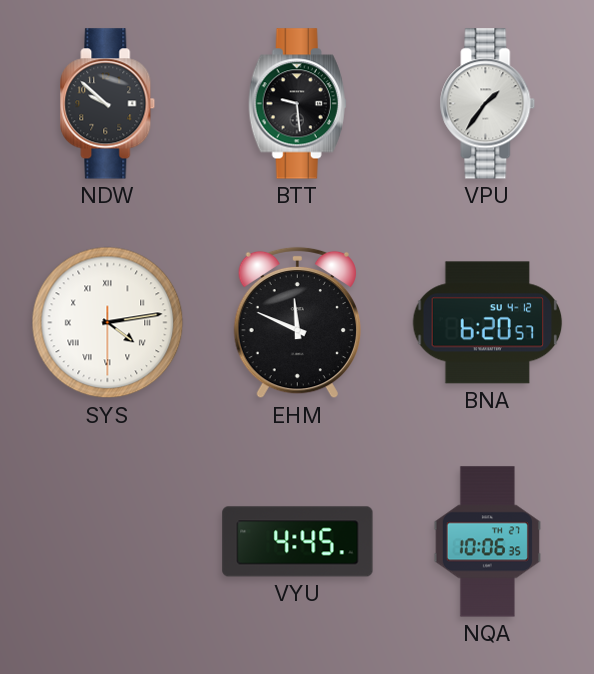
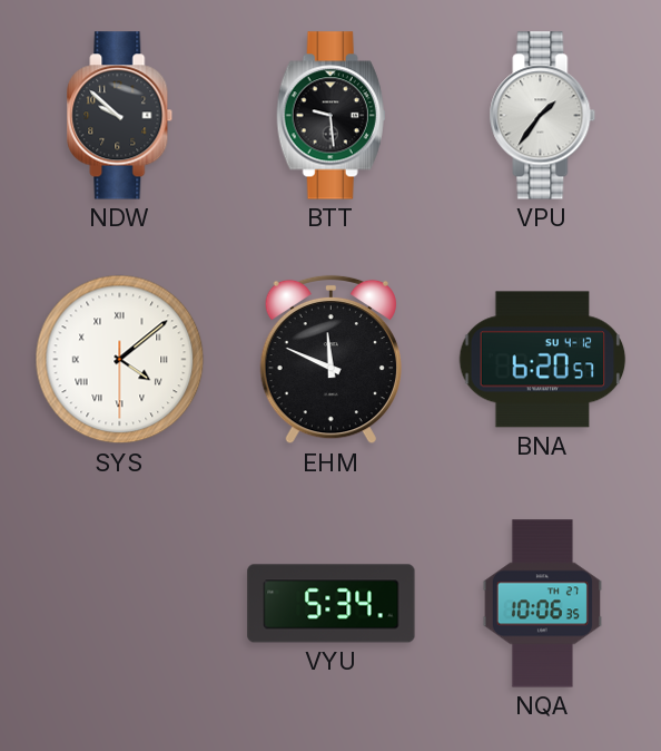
SYS: 4:13 -> 4:08
VYU: 4:45 -> 5:34
